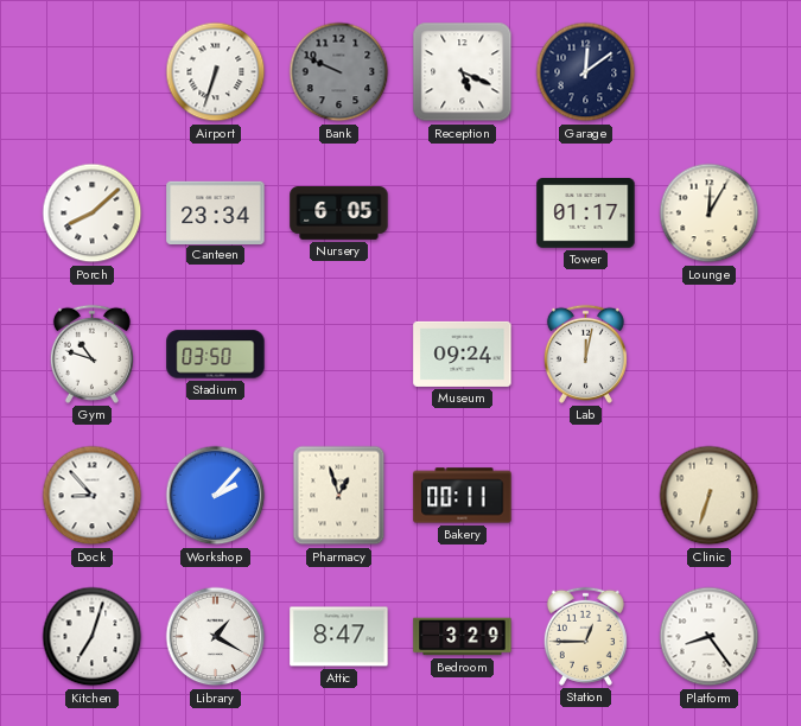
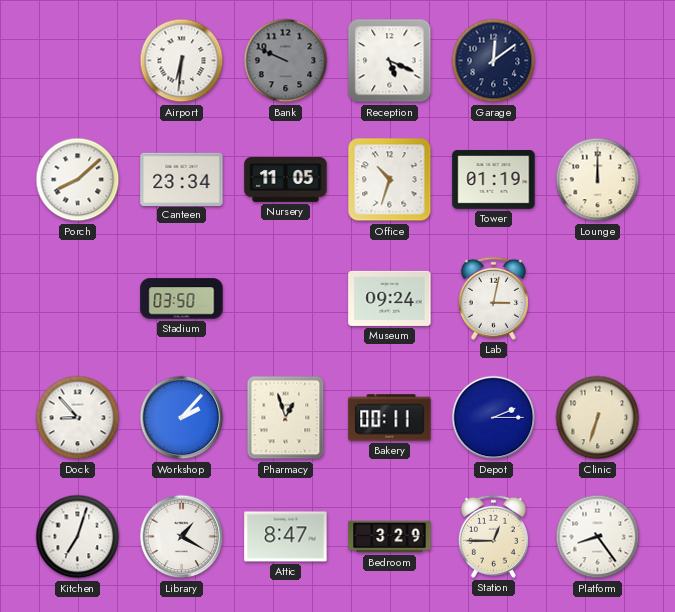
Airport: 6:33 -> 6:31
Nursery: 6:05 -> 11:05
Office: none -> 10:33
Tower: 01:17 -> 01:19
Lounge: 12:05 -> 12:00
Gym: 10:48 -> none
Lab: 12:02 -> 3:02
Depot: none -> 2:15
